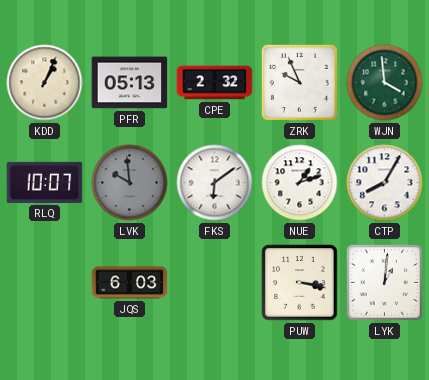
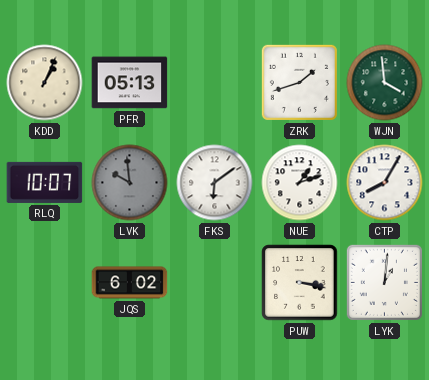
CPE: 2:32 -> none
ZRK: 9:56 -> 1:42
JQS: 6:03 -> 6:02
